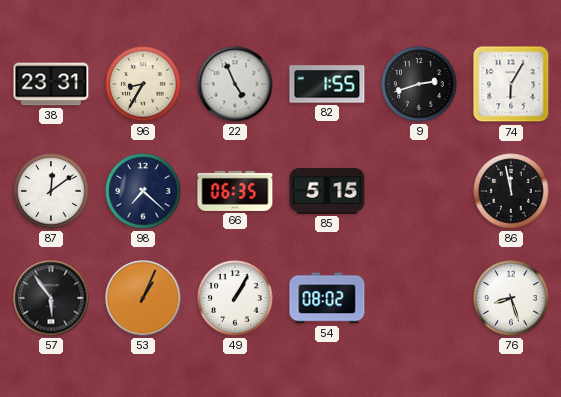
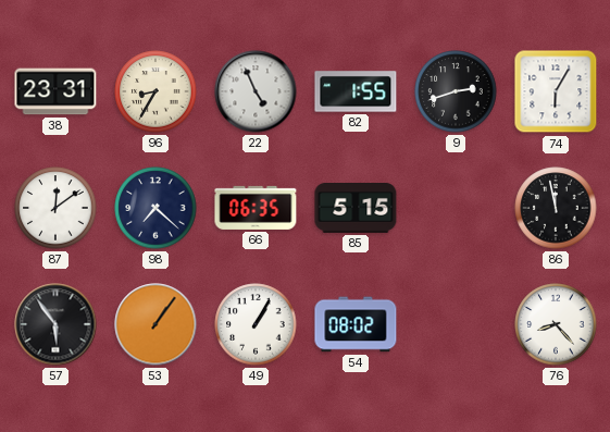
53: 1:04 -> 1:06
76: 8:27 -> 8:23
